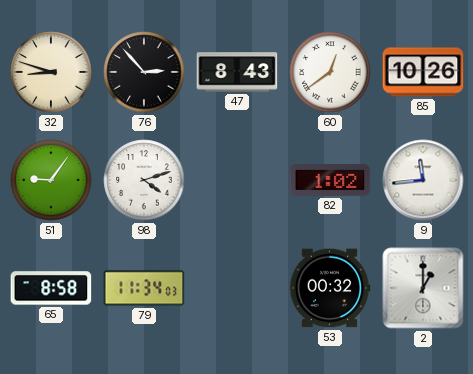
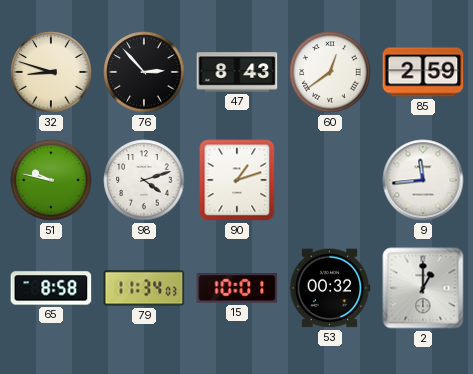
85: 10:26 -> 2:59
51: 9:06 -> 9:47
90: none -> 1:12
82: 1:02 -> none
15: none -> 10:01
